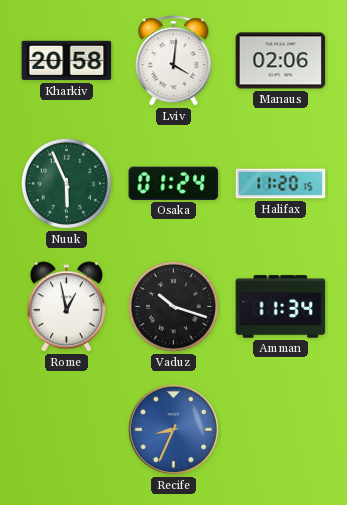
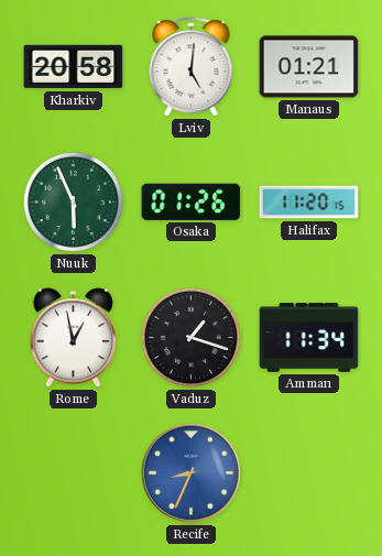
Lviv: 4:01 -> 5:01
Manaus: 02:06 -> 01:21
Osaka: 01:24 -> 01:26
Vaduz: 10:18 -> 1:18
